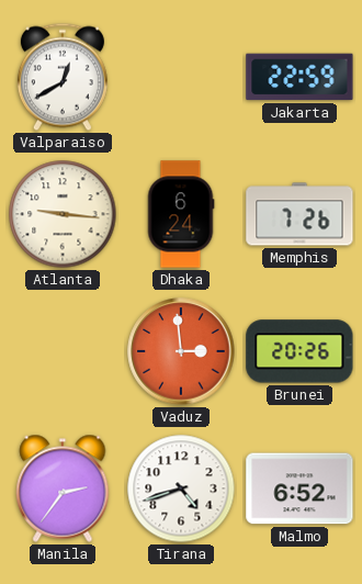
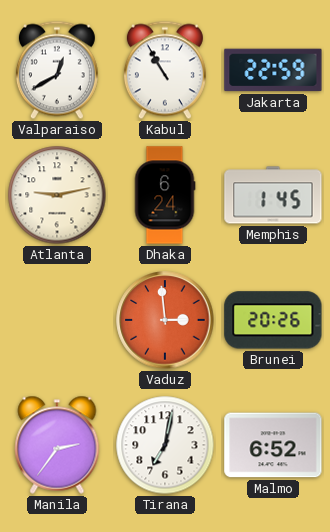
Kabul: none -> 10:55
Atlanta: 9:16 -> 9:13
Memphis: 7:26 -> 1:45
Tirana: 4:42 -> 7:02
